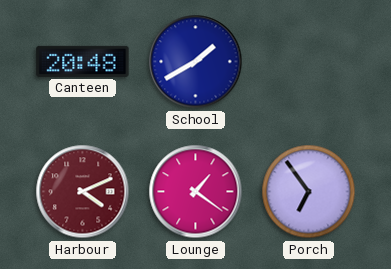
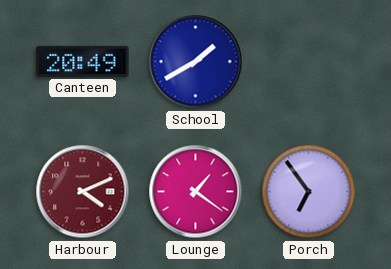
Canteen: 20:48 -> 20:49
